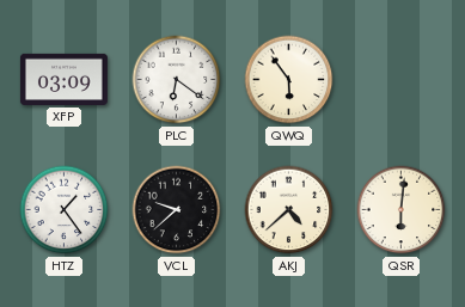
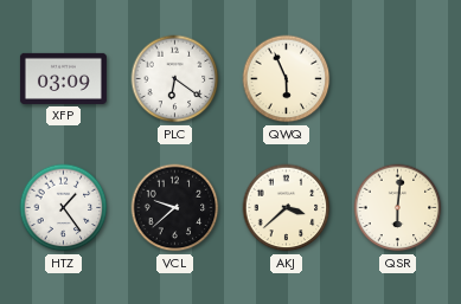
QWQ: 5:54 -> 5:56
AKJ: 4:38 -> 3:38
